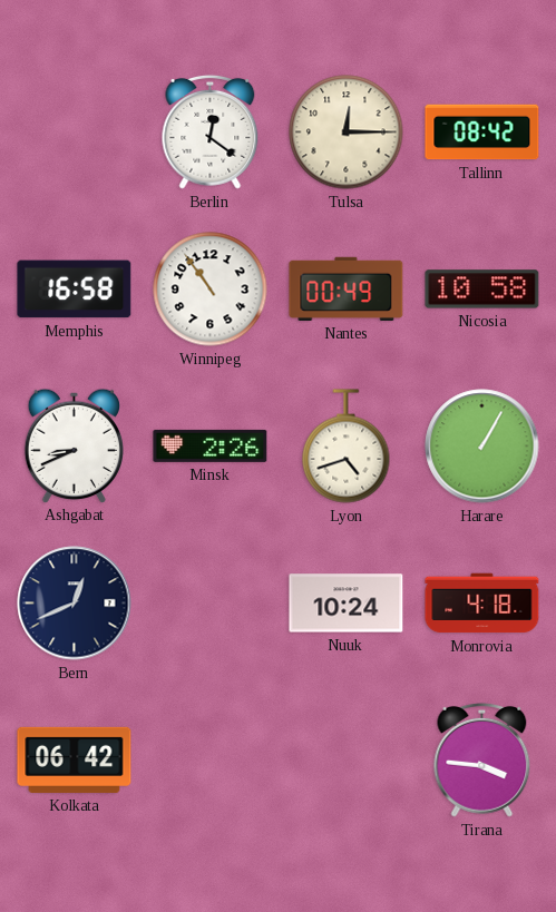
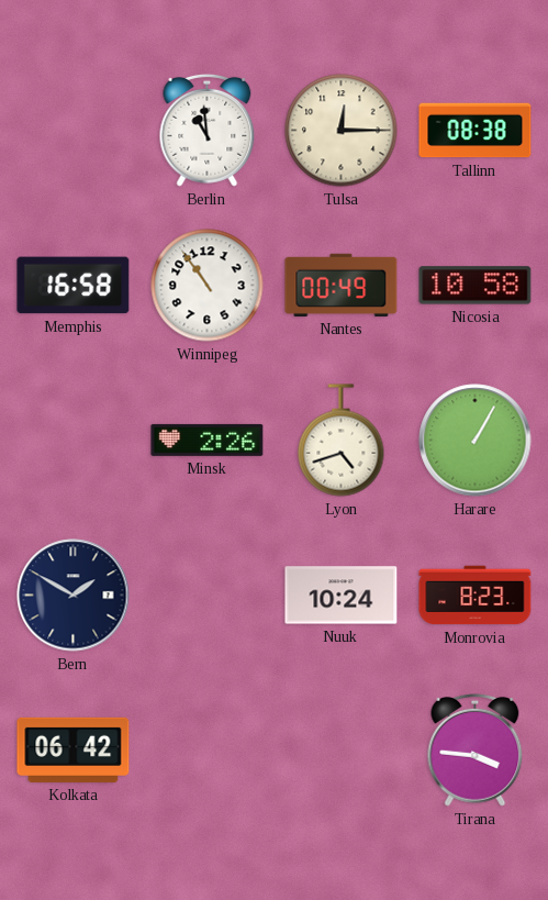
Berlin: 12:21 -> 10:59
Tallinn: 08:42 -> 08:38
Ashgabat: 8:41 -> none
Bern: 12:41 -> 1:50
Monrovia: 4:18 -> 8:23
